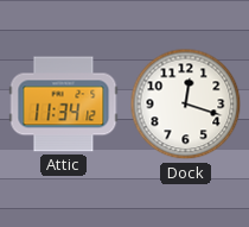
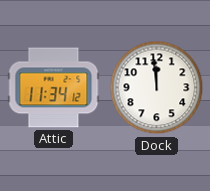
Dock: 12:18 -> 11:59
